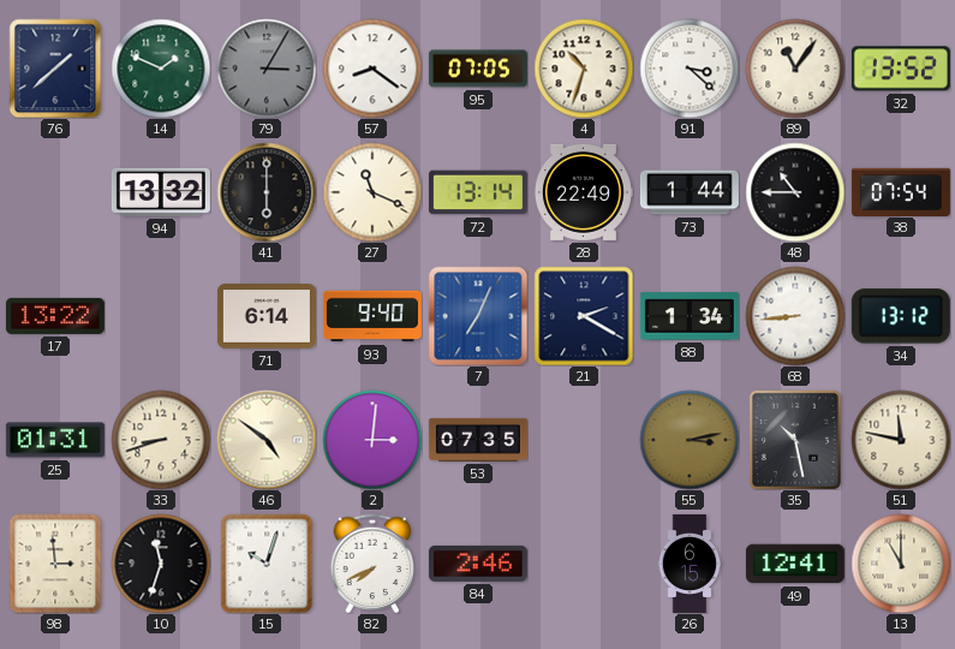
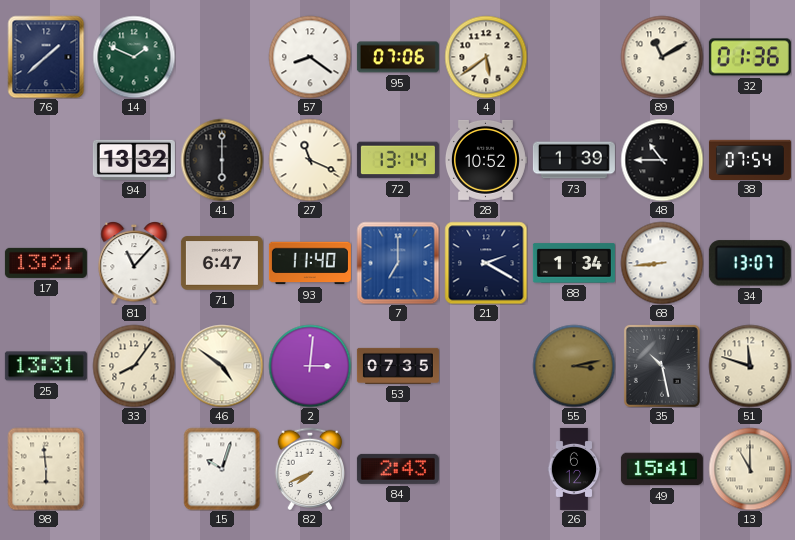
79: 3:05 -> none
95: 07:05 -> 07:06
4: 10:33 -> 5:39
91: 3:22 -> none
89: 11:06 -> 11:10
32: 13:52 -> 01:36
28: 22:49 -> 10:52
73: 1:44 -> 1:39
17: 13:22 -> 13:21
81: none -> 11:07
71: 6:14 -> 6:47
93: 9:40 -> 11:40
7: 7:04 -> 7:00
34: 13:12 -> 13:07
25: 01:31 -> 13:31
33: 8:42 -> 8:06
51: 11:47 -> 11:48
98: 2:59 -> 5:59
10: 11:33 -> none
84: 2:46 -> 2:43
26: 6:15 -> 6:12
49: 12:41 -> 15:41
